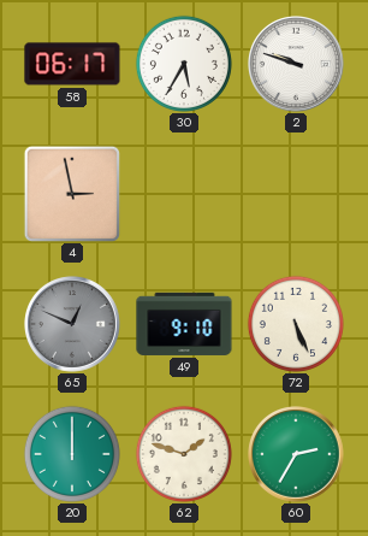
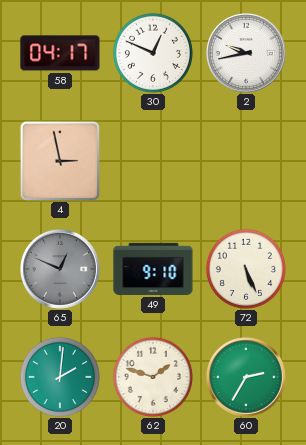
58: 06:17 -> 04:17
30: 5:35 -> 12:49
2: 9:48 -> 9:43
20: 12:00 -> 2:01
